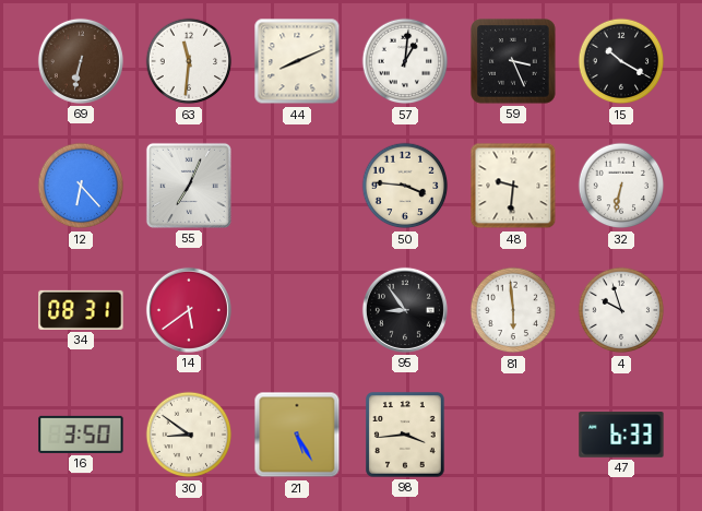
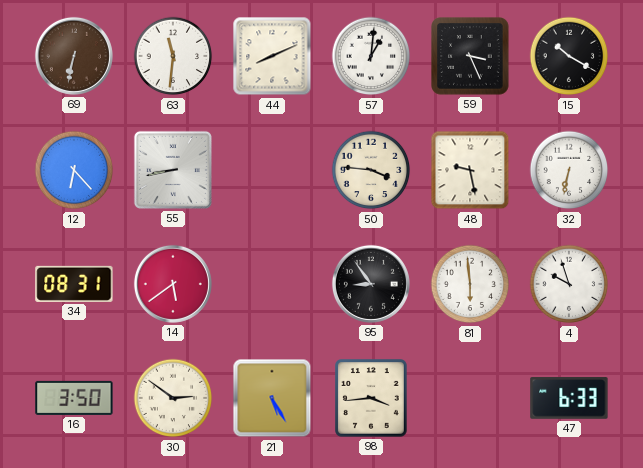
55: 7:04 -> 8:43
48: 9:31 -> 9:28
30: 8:51 -> 2:51
